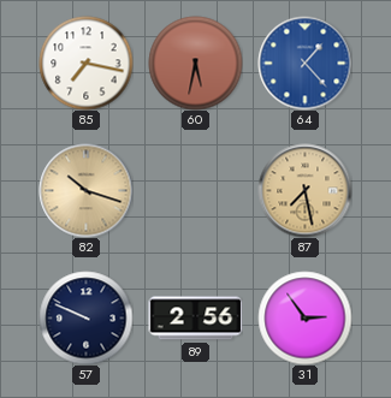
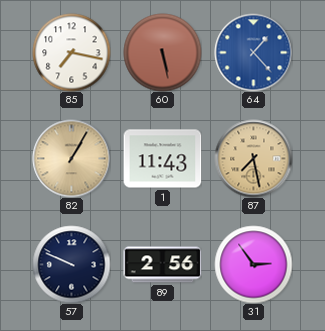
60: 5:32 -> 5:28
82: 10:18 -> 1:05
1: none -> 11:43
